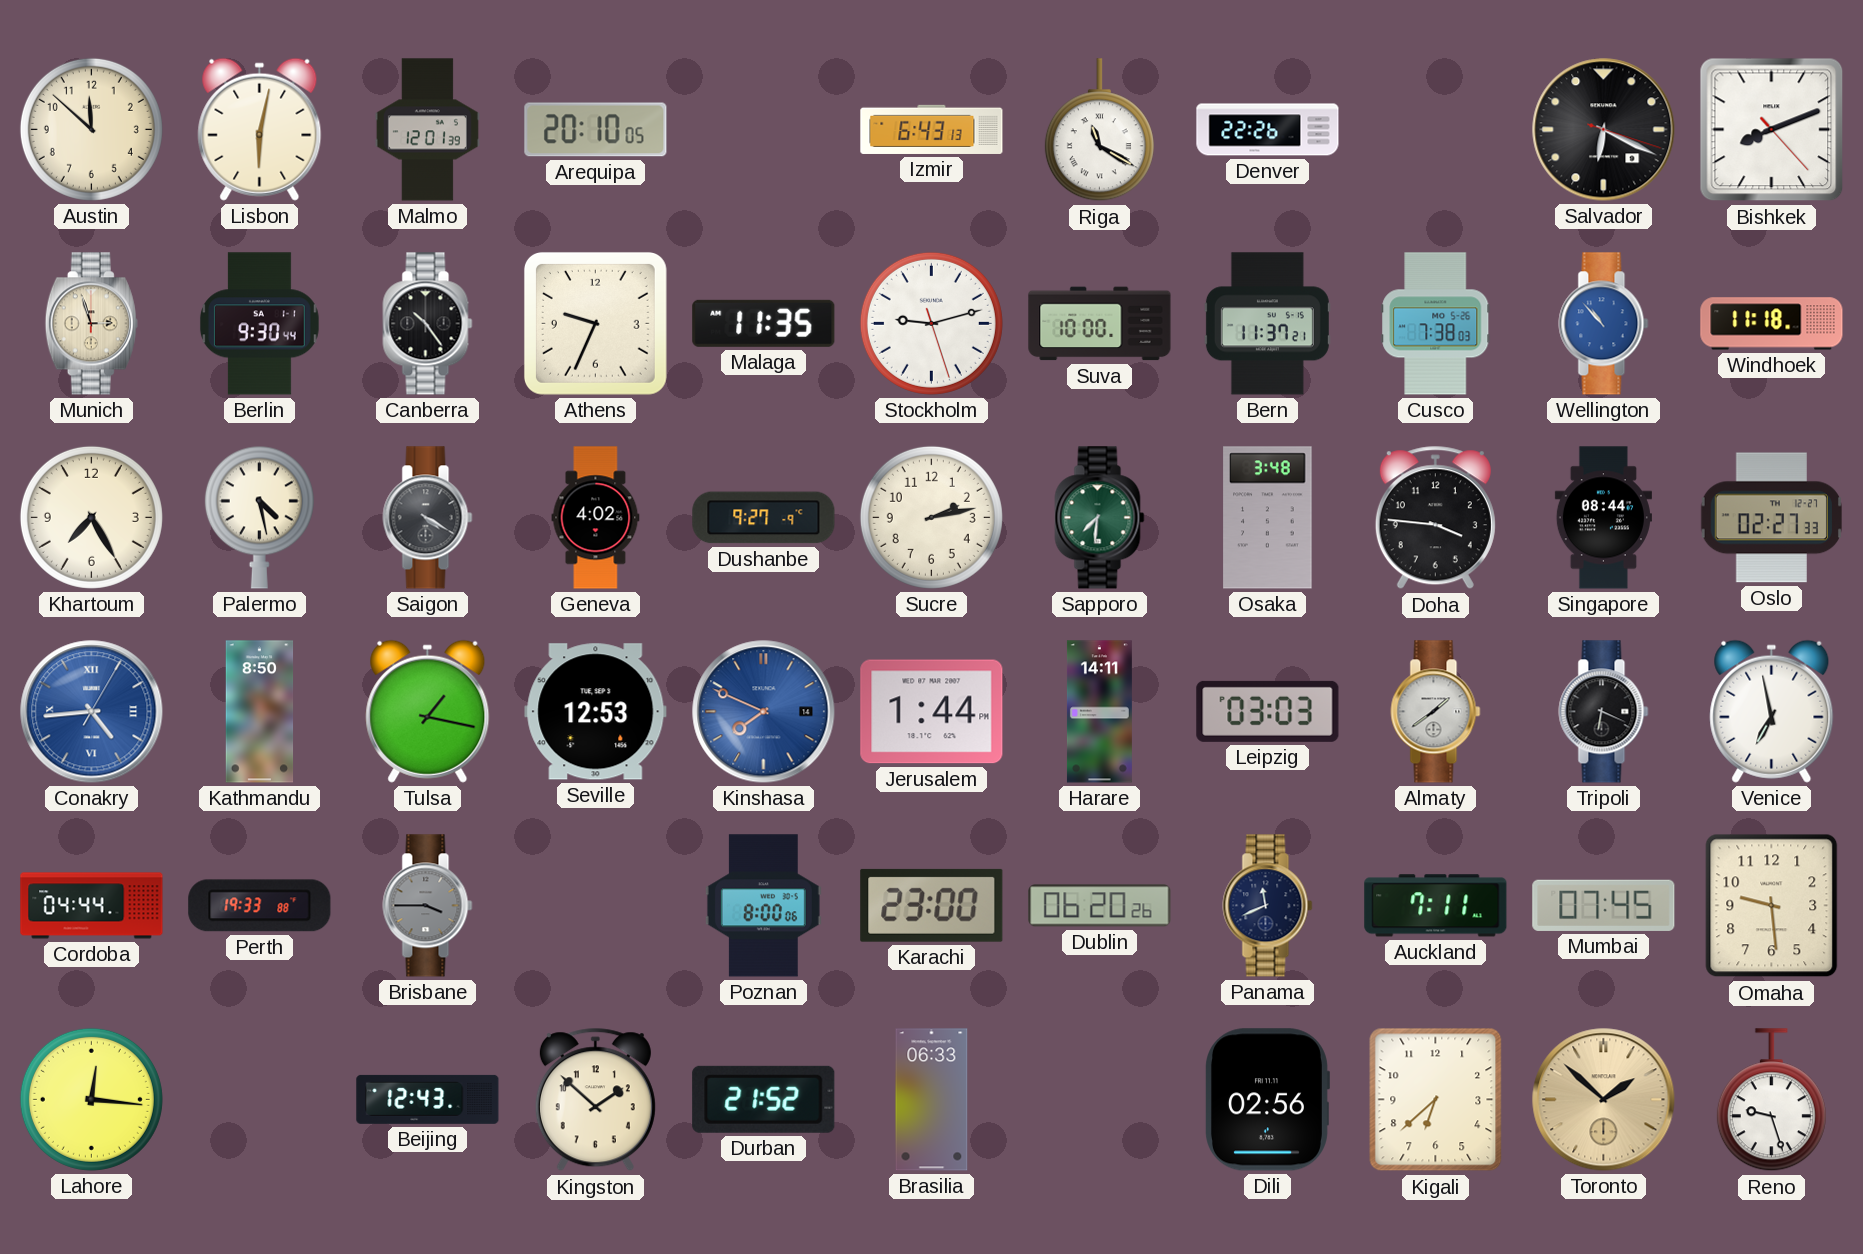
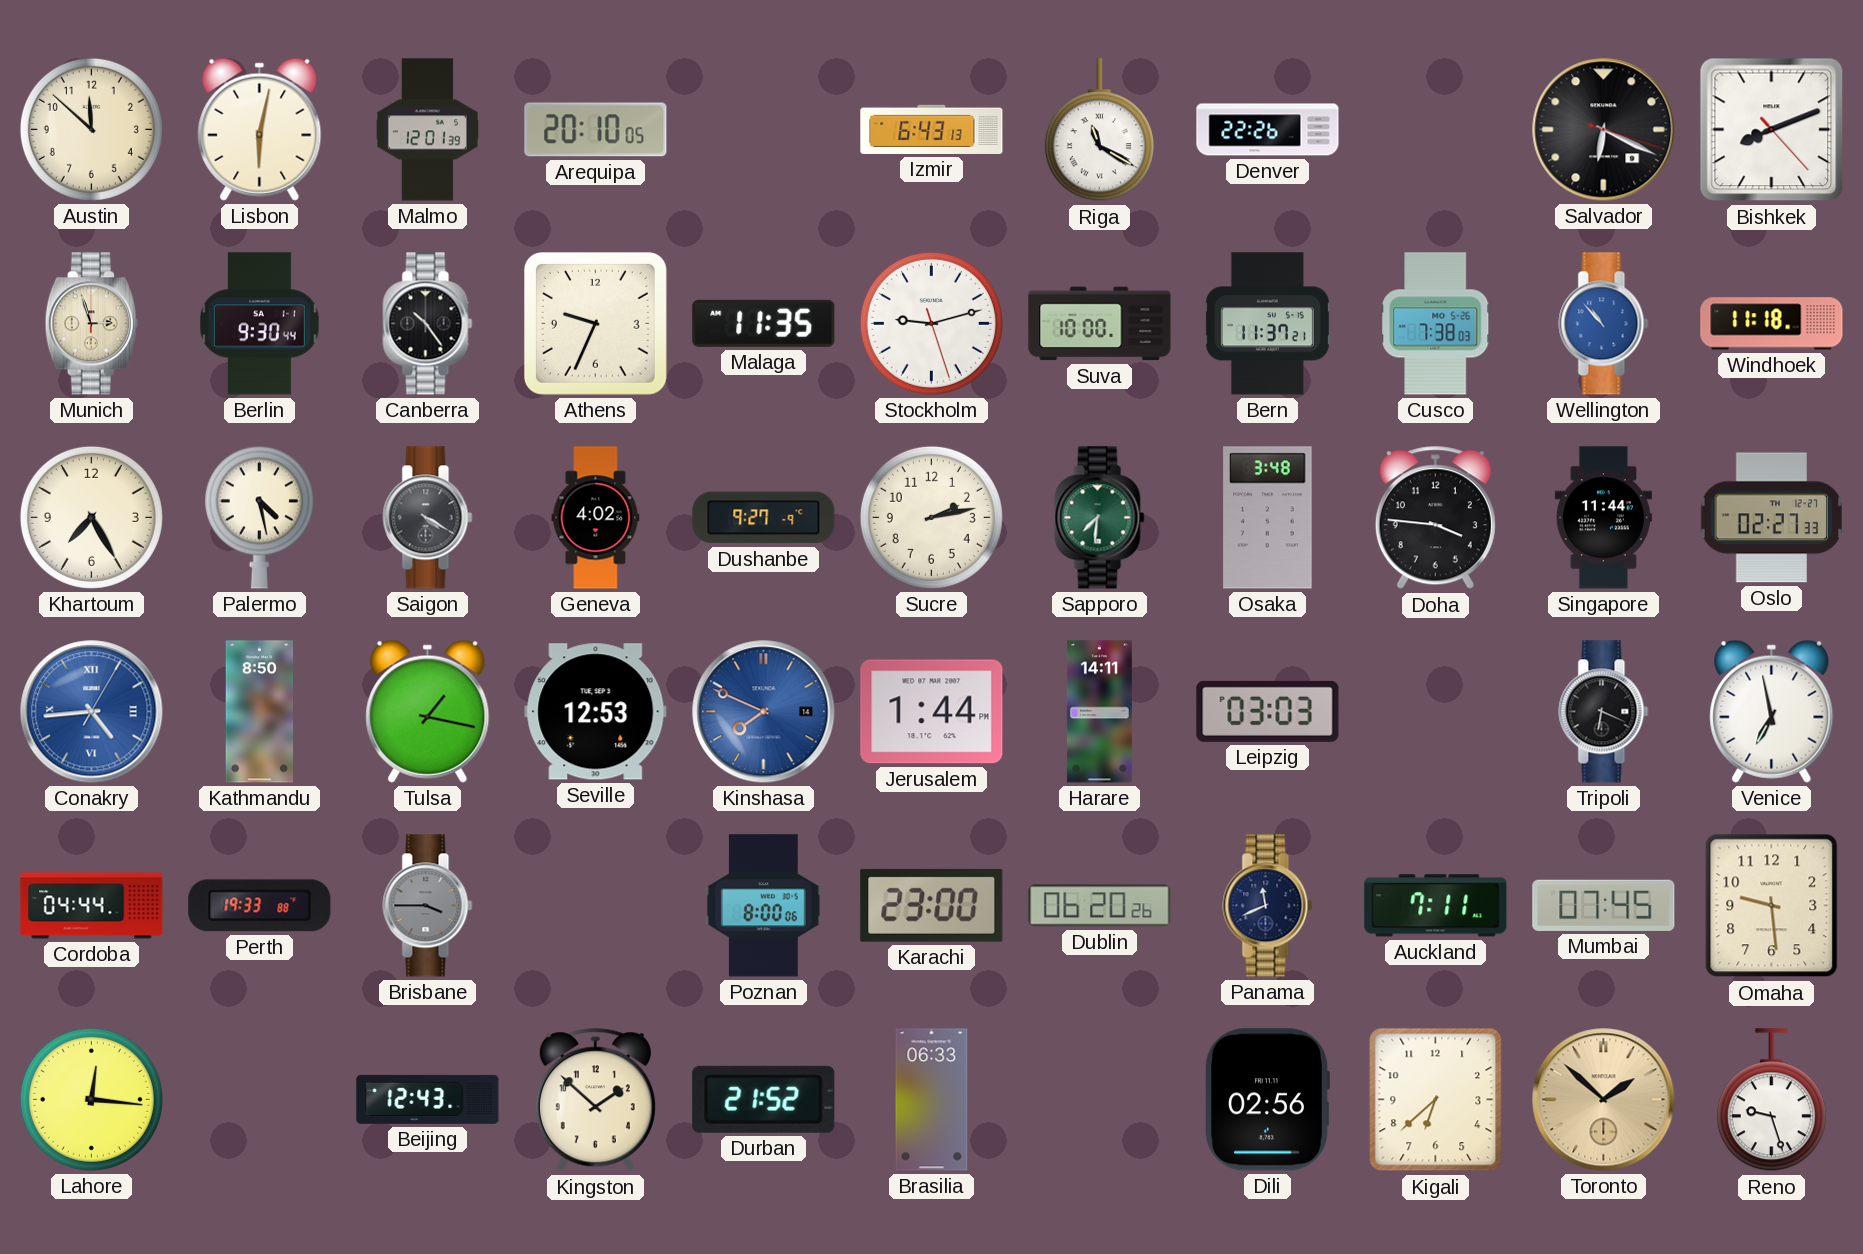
Singapore: 08:44 -> 11:44
Almaty: 1:39 -> none
